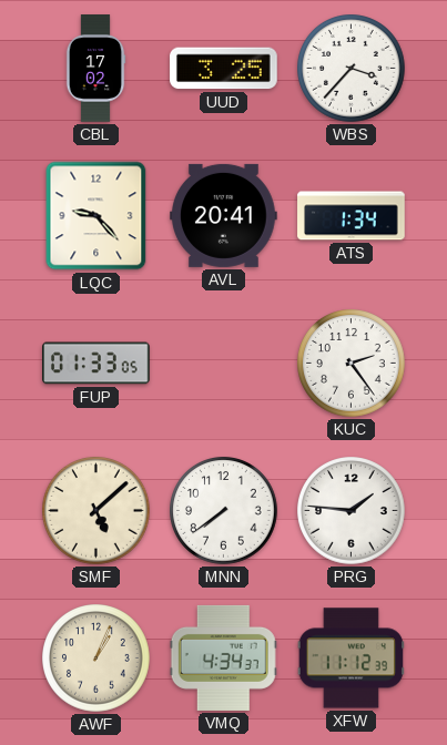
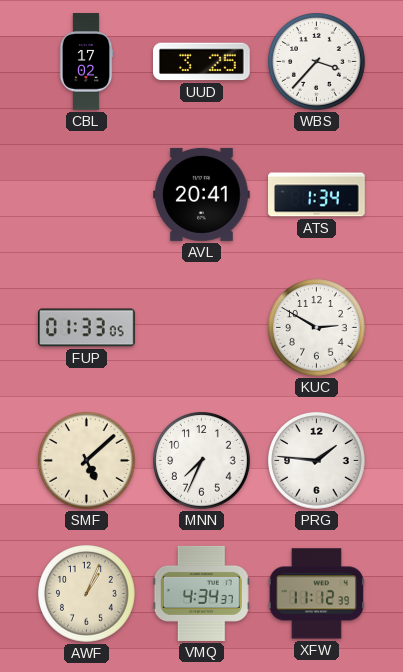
LQC: 9:23 -> none
KUC: 2:24 -> 2:50
MNN: 7:39 -> 7:34
